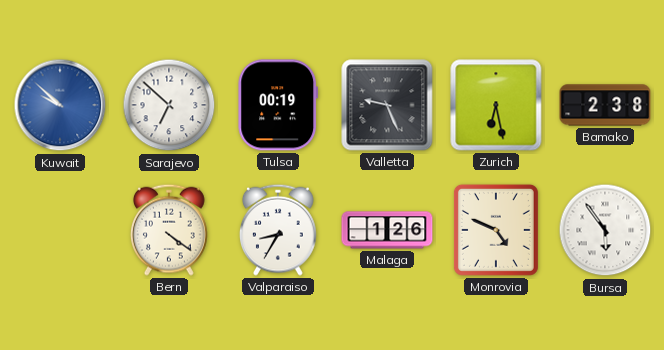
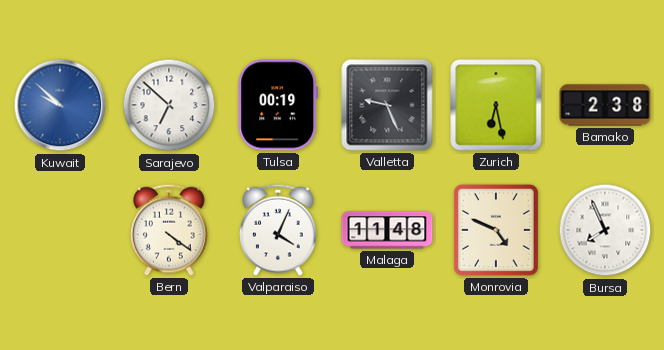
Valparaiso: 8:35 -> 4:04
Malaga: 1:26 -> 11:48
Bursa: 5:54 -> 7:56
